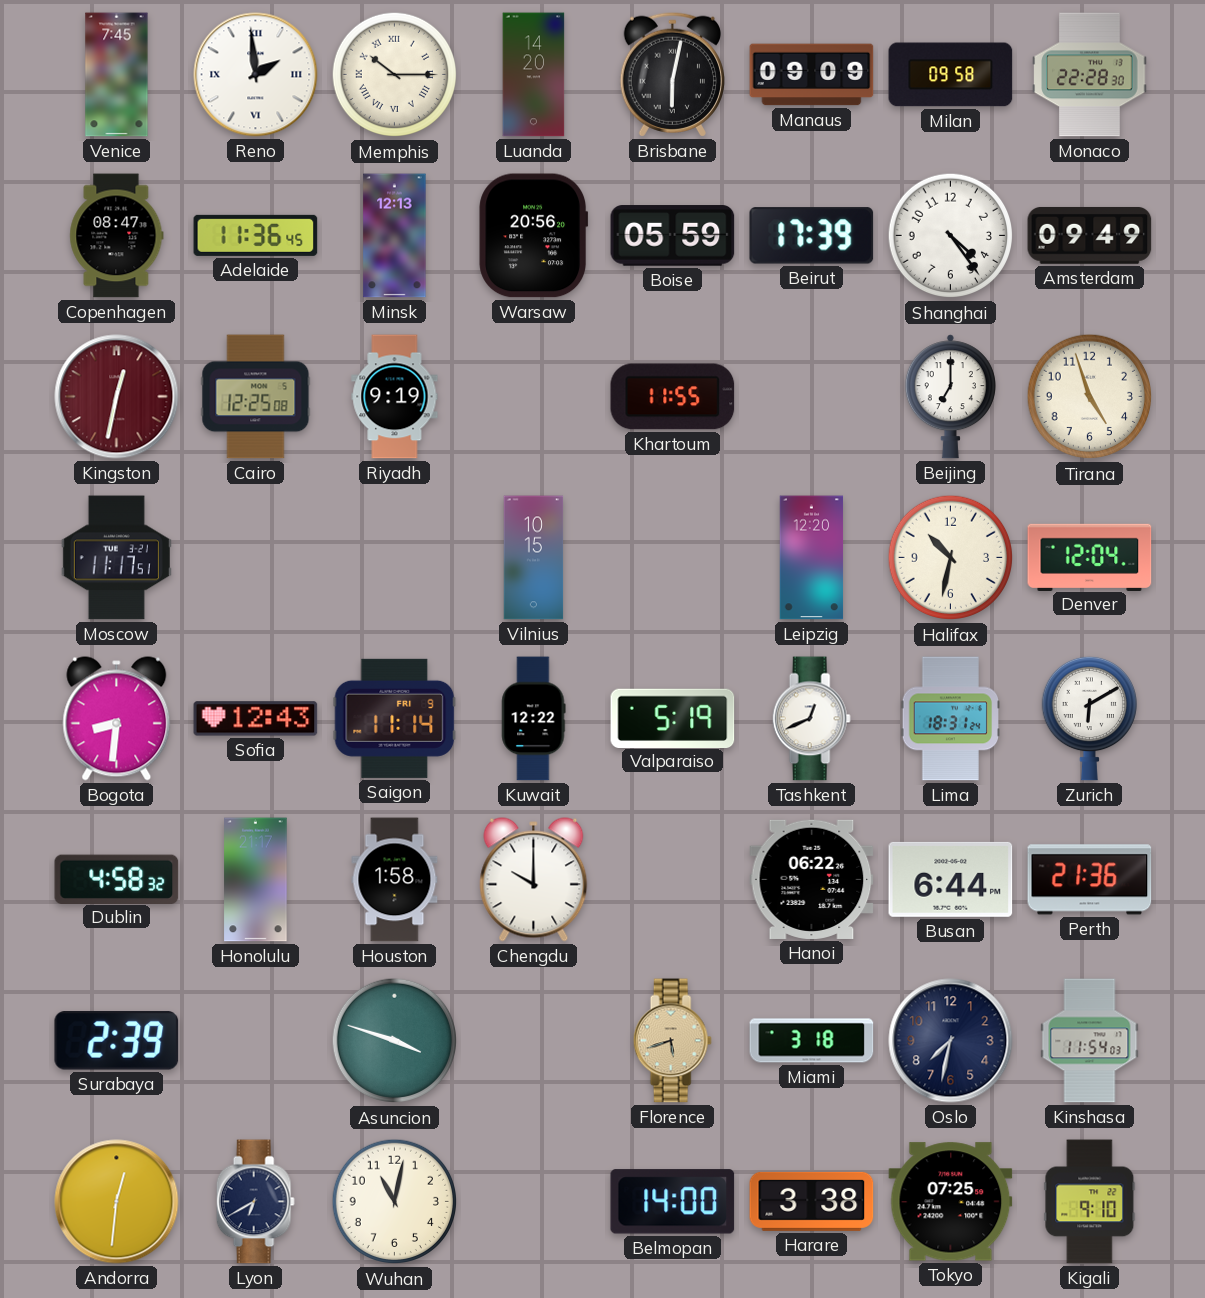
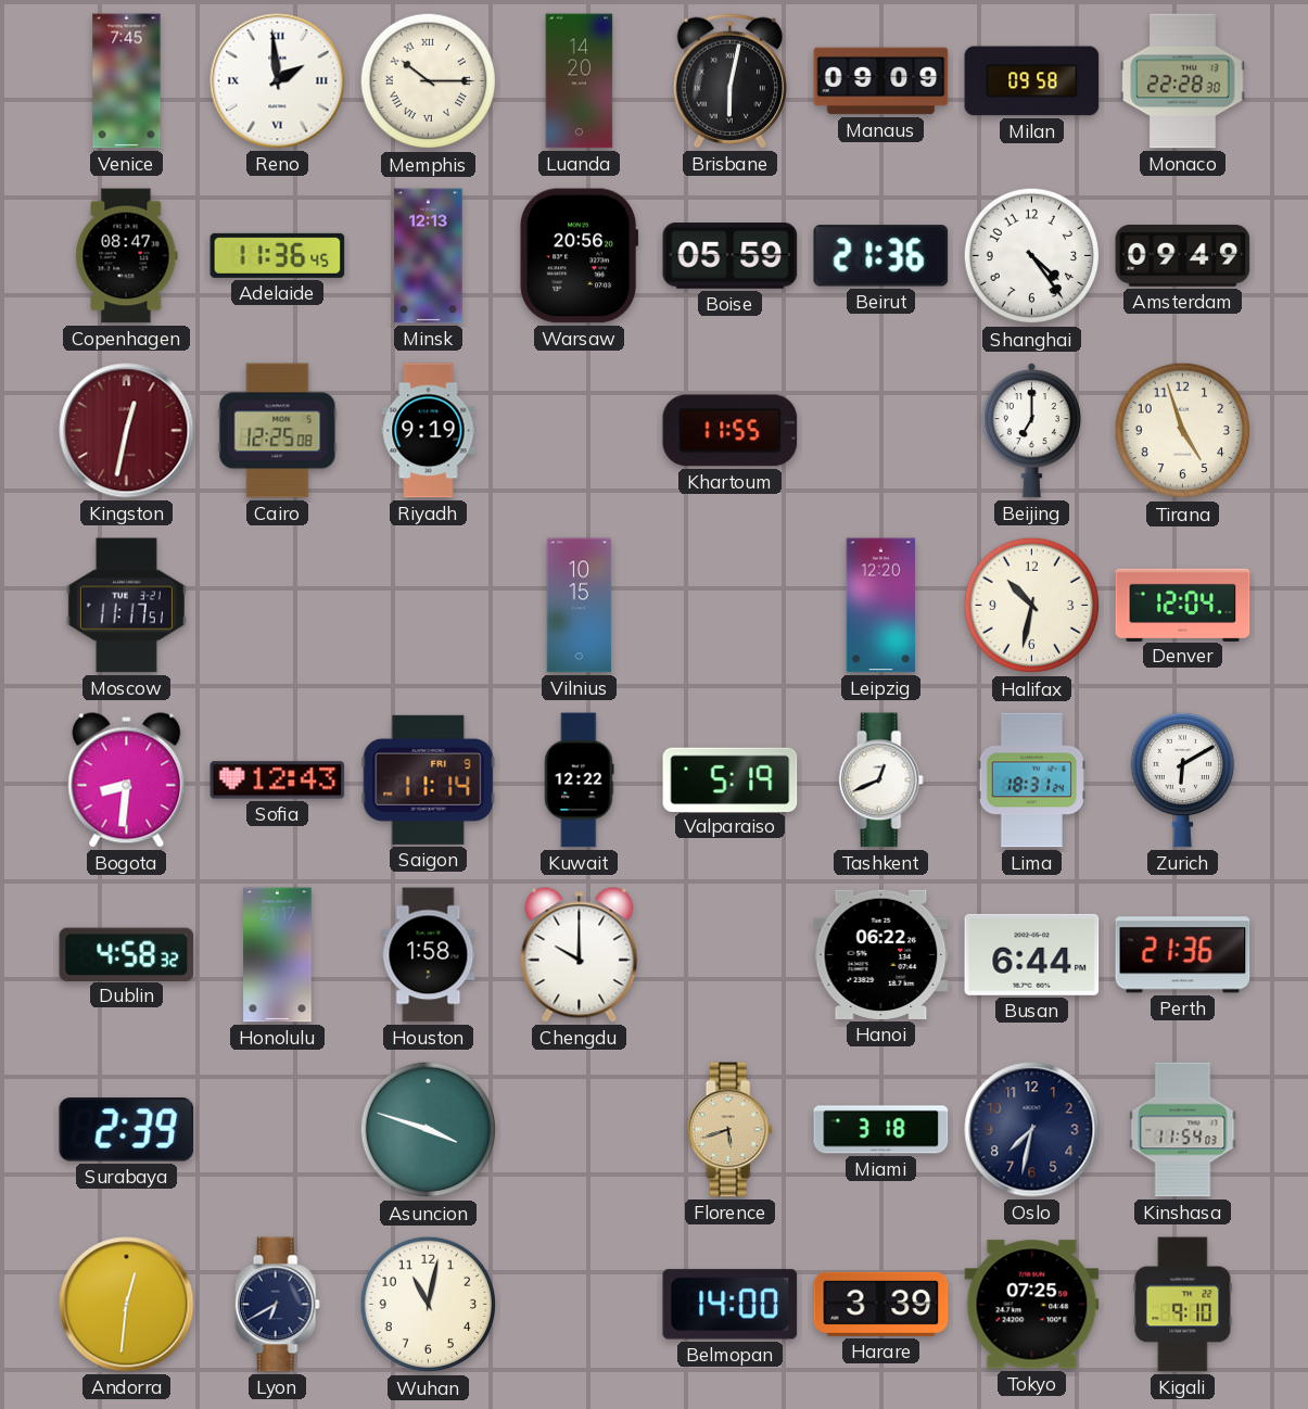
Beirut: 17:39 -> 21:36
Harare: 3:38 -> 3:39
